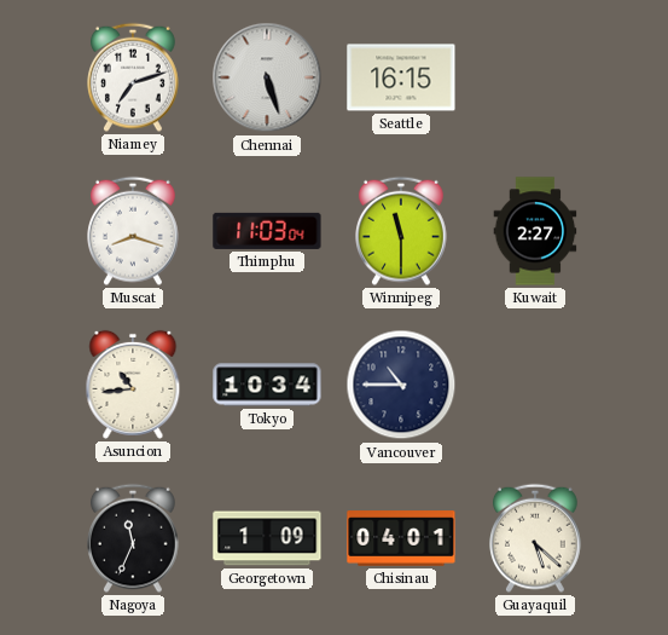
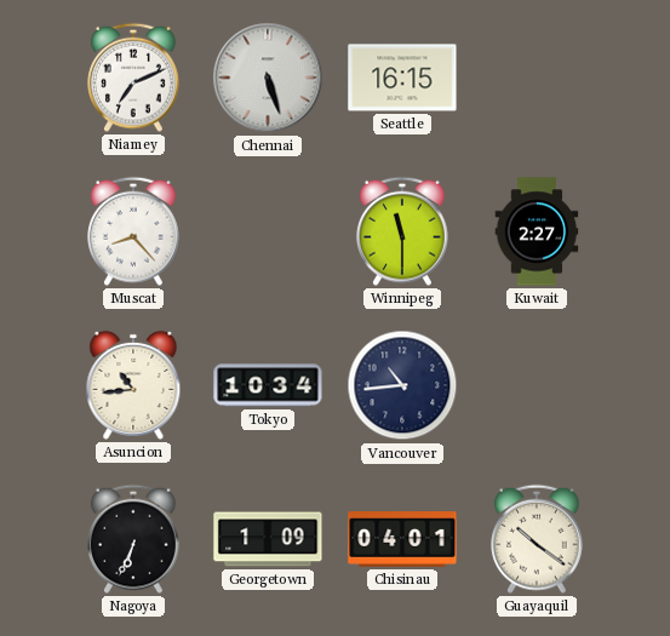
Niamey: 7:12 -> 7:11
Muscat: 8:18 -> 8:23
Thimphu: 11:03 -> none
Vancouver: 10:45 -> 10:44
Nagoya: 11:34 -> 6:34
Guayaquil: 5:22 -> 10:21
